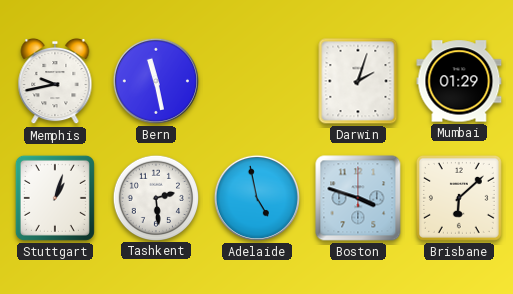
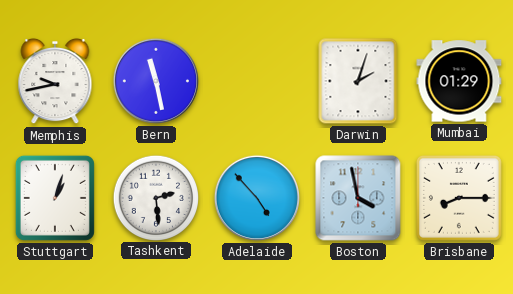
Adelaide: 4:58 -> 4:53
Boston: 3:48 -> 3:58
Brisbane: 6:08 -> 8:15
